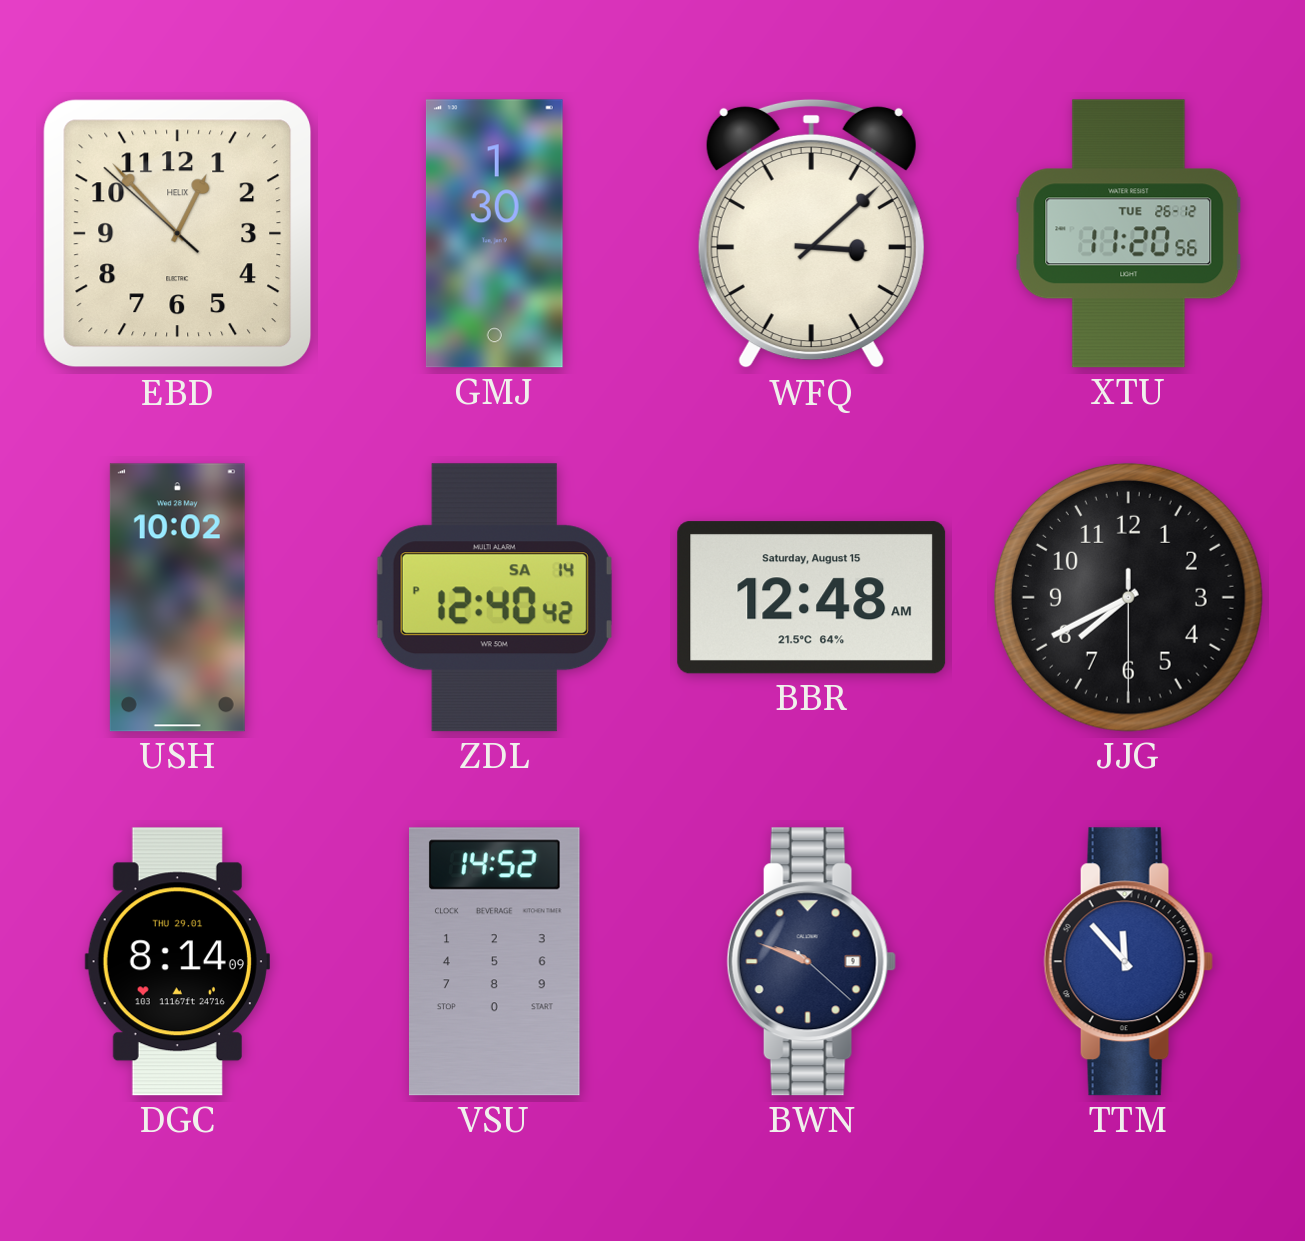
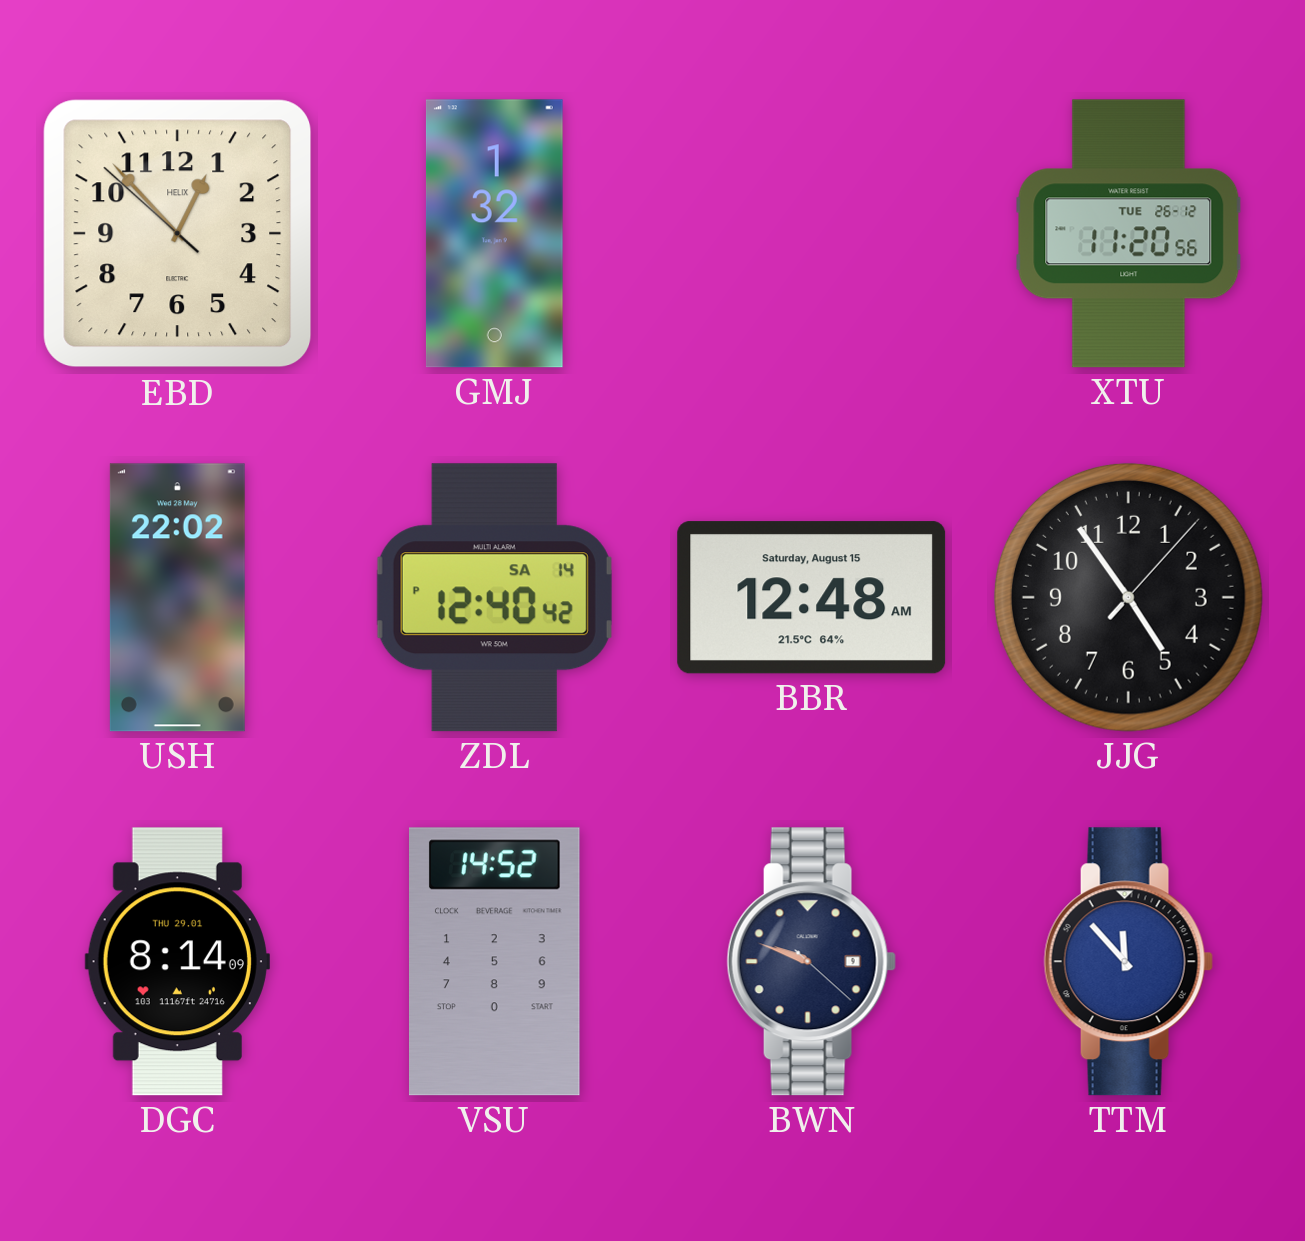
GMJ: 1:30 -> 1:32
WFQ: 3:08 -> none
USH: 10:02 -> 22:02
JJG: 7:40 -> 4:54
